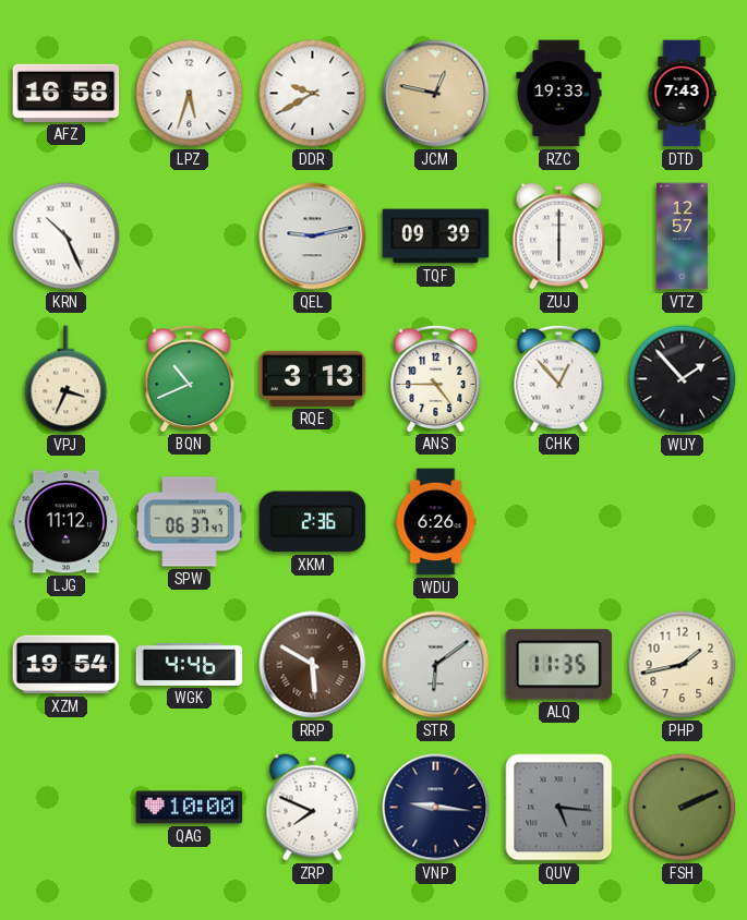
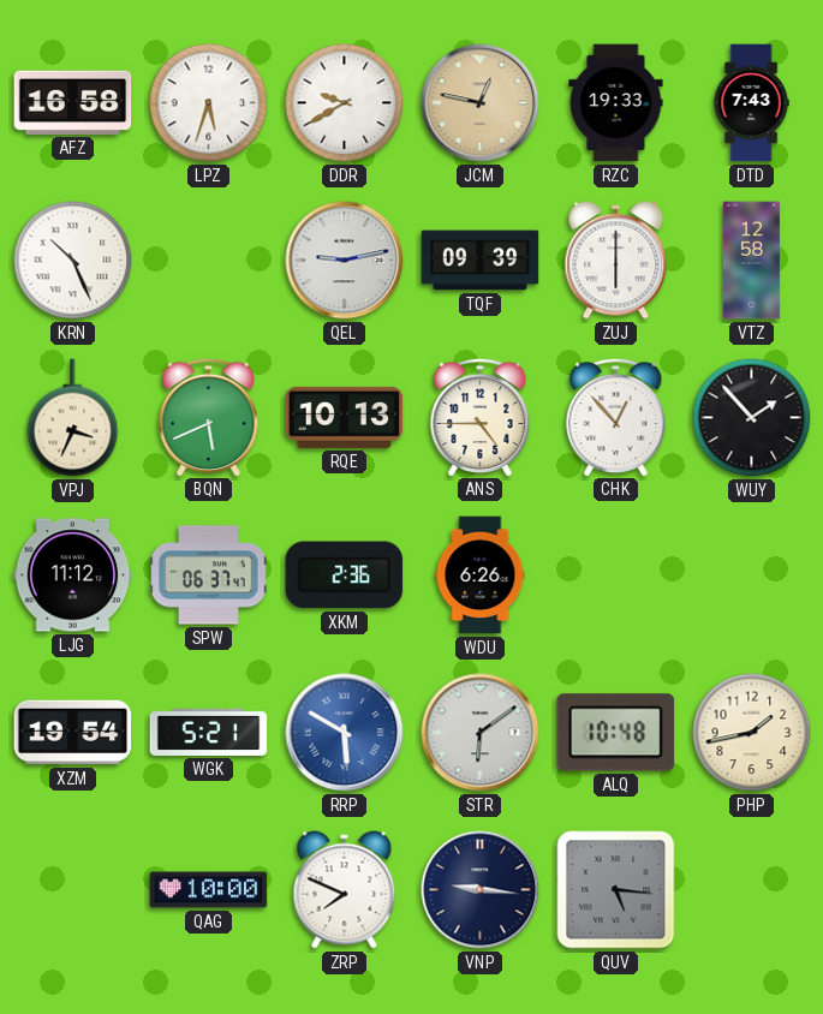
VTZ: 12:57 -> 12:58
BQN: 10:41 -> 5:41
RQE: 3:13 -> 10:13
WGK: 4:46 -> 5:21
RRP dial: brown -> blue
ALQ: 11:35 -> 10:48
FSH: 2:11 -> none
